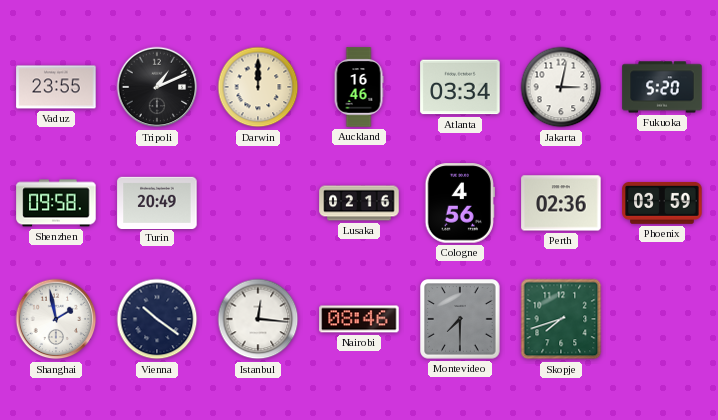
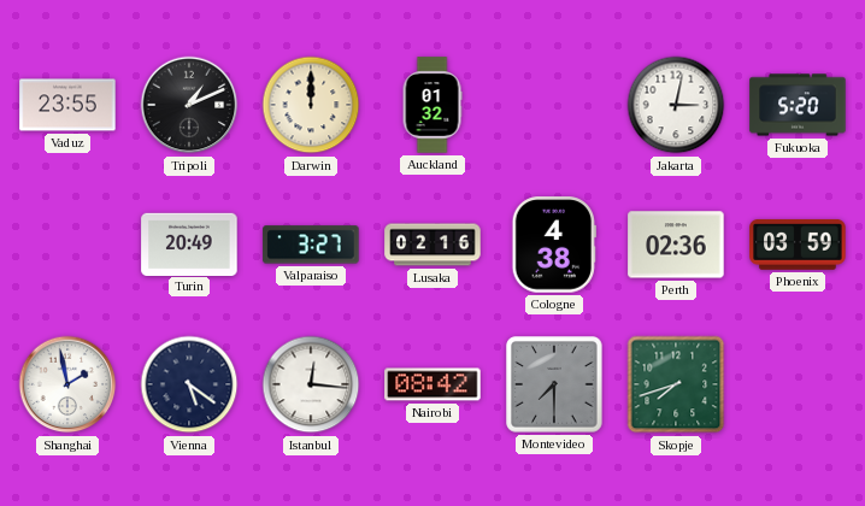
Auckland: 16:46 -> 01:32
Atlanta: 03:34 -> none
Shenzhen: 09:58 -> none
Valparaiso: none -> 3:27
Cologne: 4:56 -> 4:38
Vienna: 10:21 -> 5:21
Nairobi: 08:46 -> 08:42
